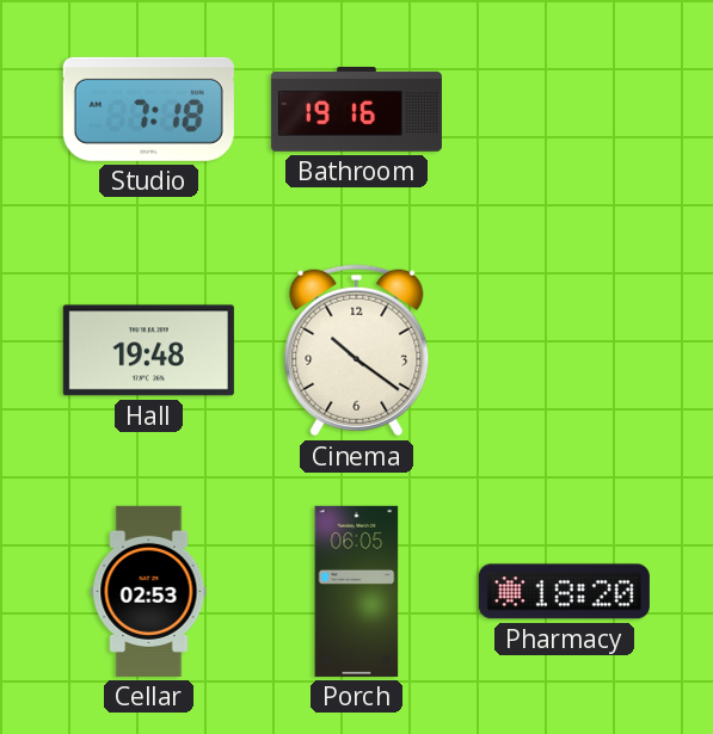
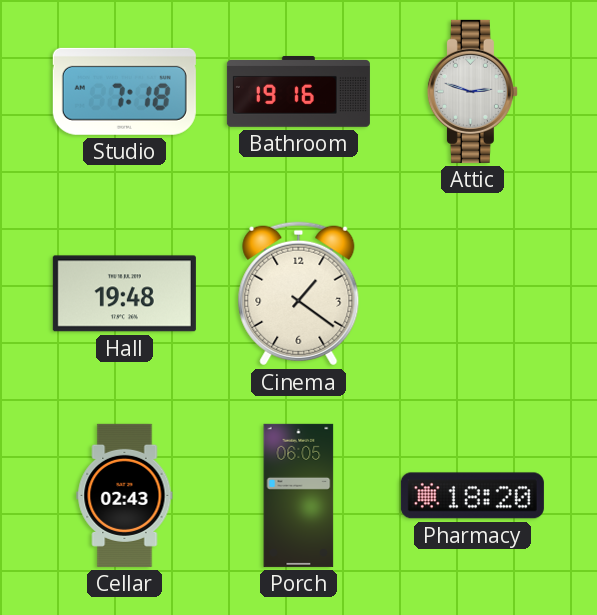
Attic: none -> 2:48
Cinema: 10:21 -> 1:21
Cellar: 02:53 -> 02:43
